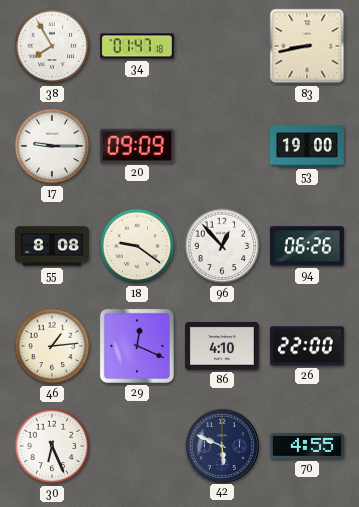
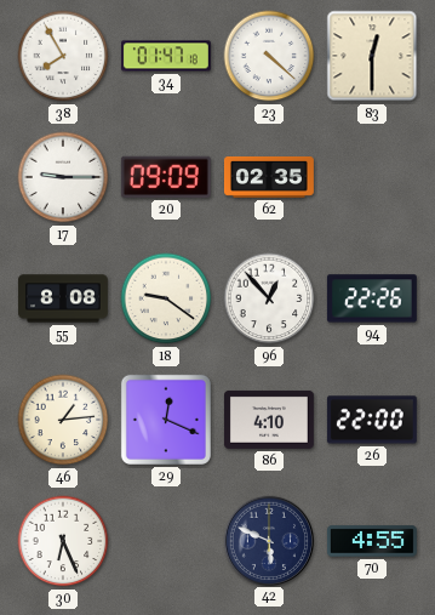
23: none -> 4:22
83: 8:43 -> 12:30
62: none -> 02:35
53: 19:00 -> none
94: 06:26 -> 22:26
